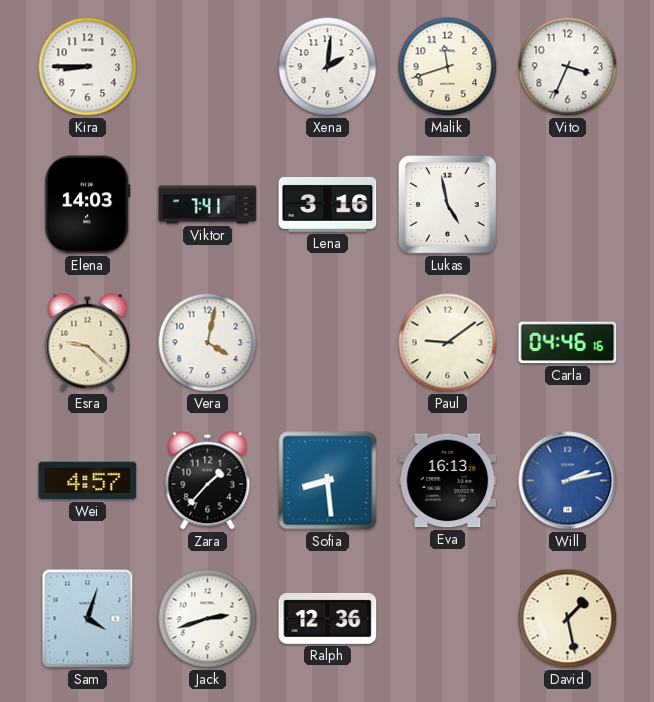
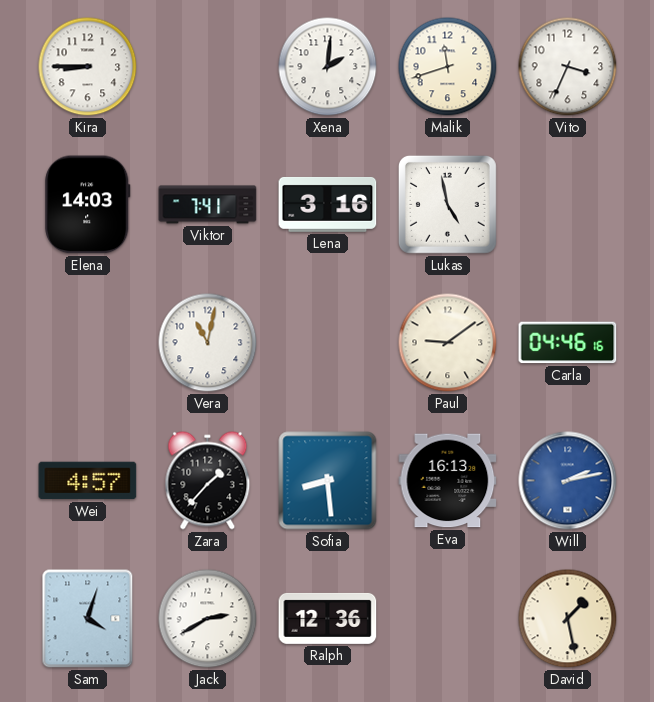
Esra: 9:22 -> none
Vera: 4:02 -> 11:02
Jack: 2:42 -> 2:40
